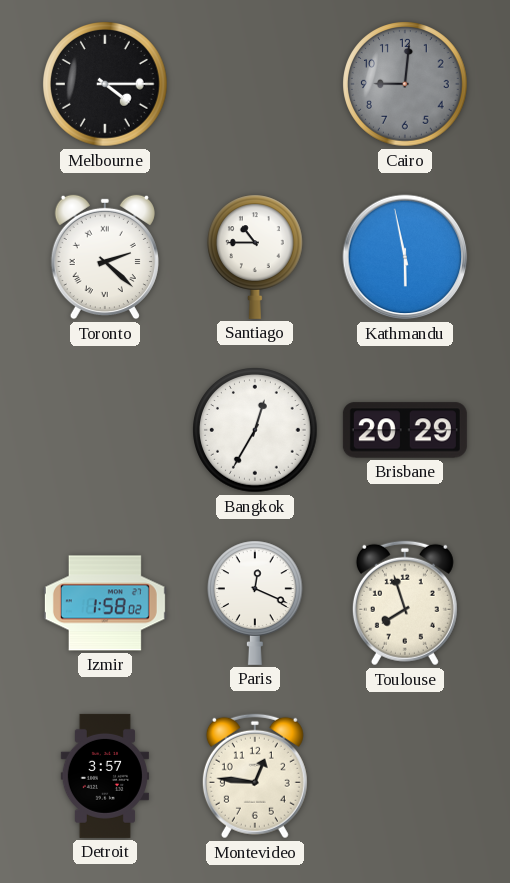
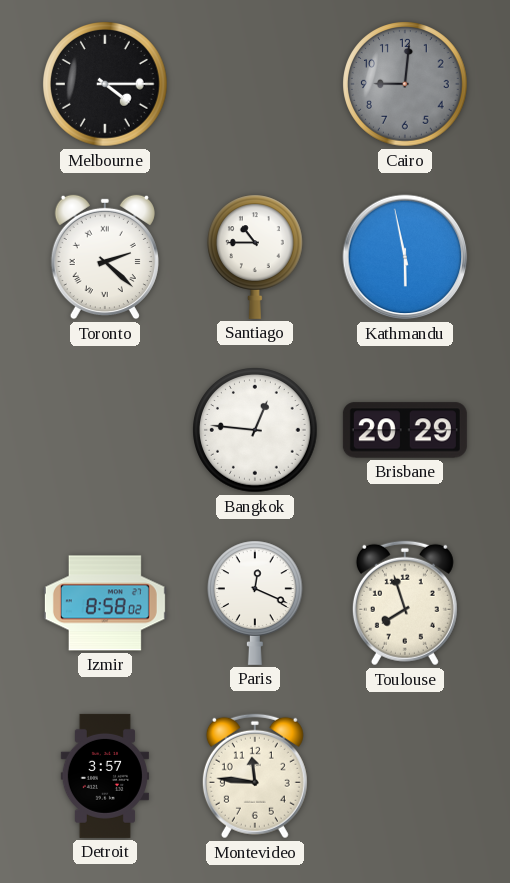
Bangkok: 12:35 -> 12:46
Izmir: 1:58 -> 8:58
Montevideo: 12:46 -> 11:46
